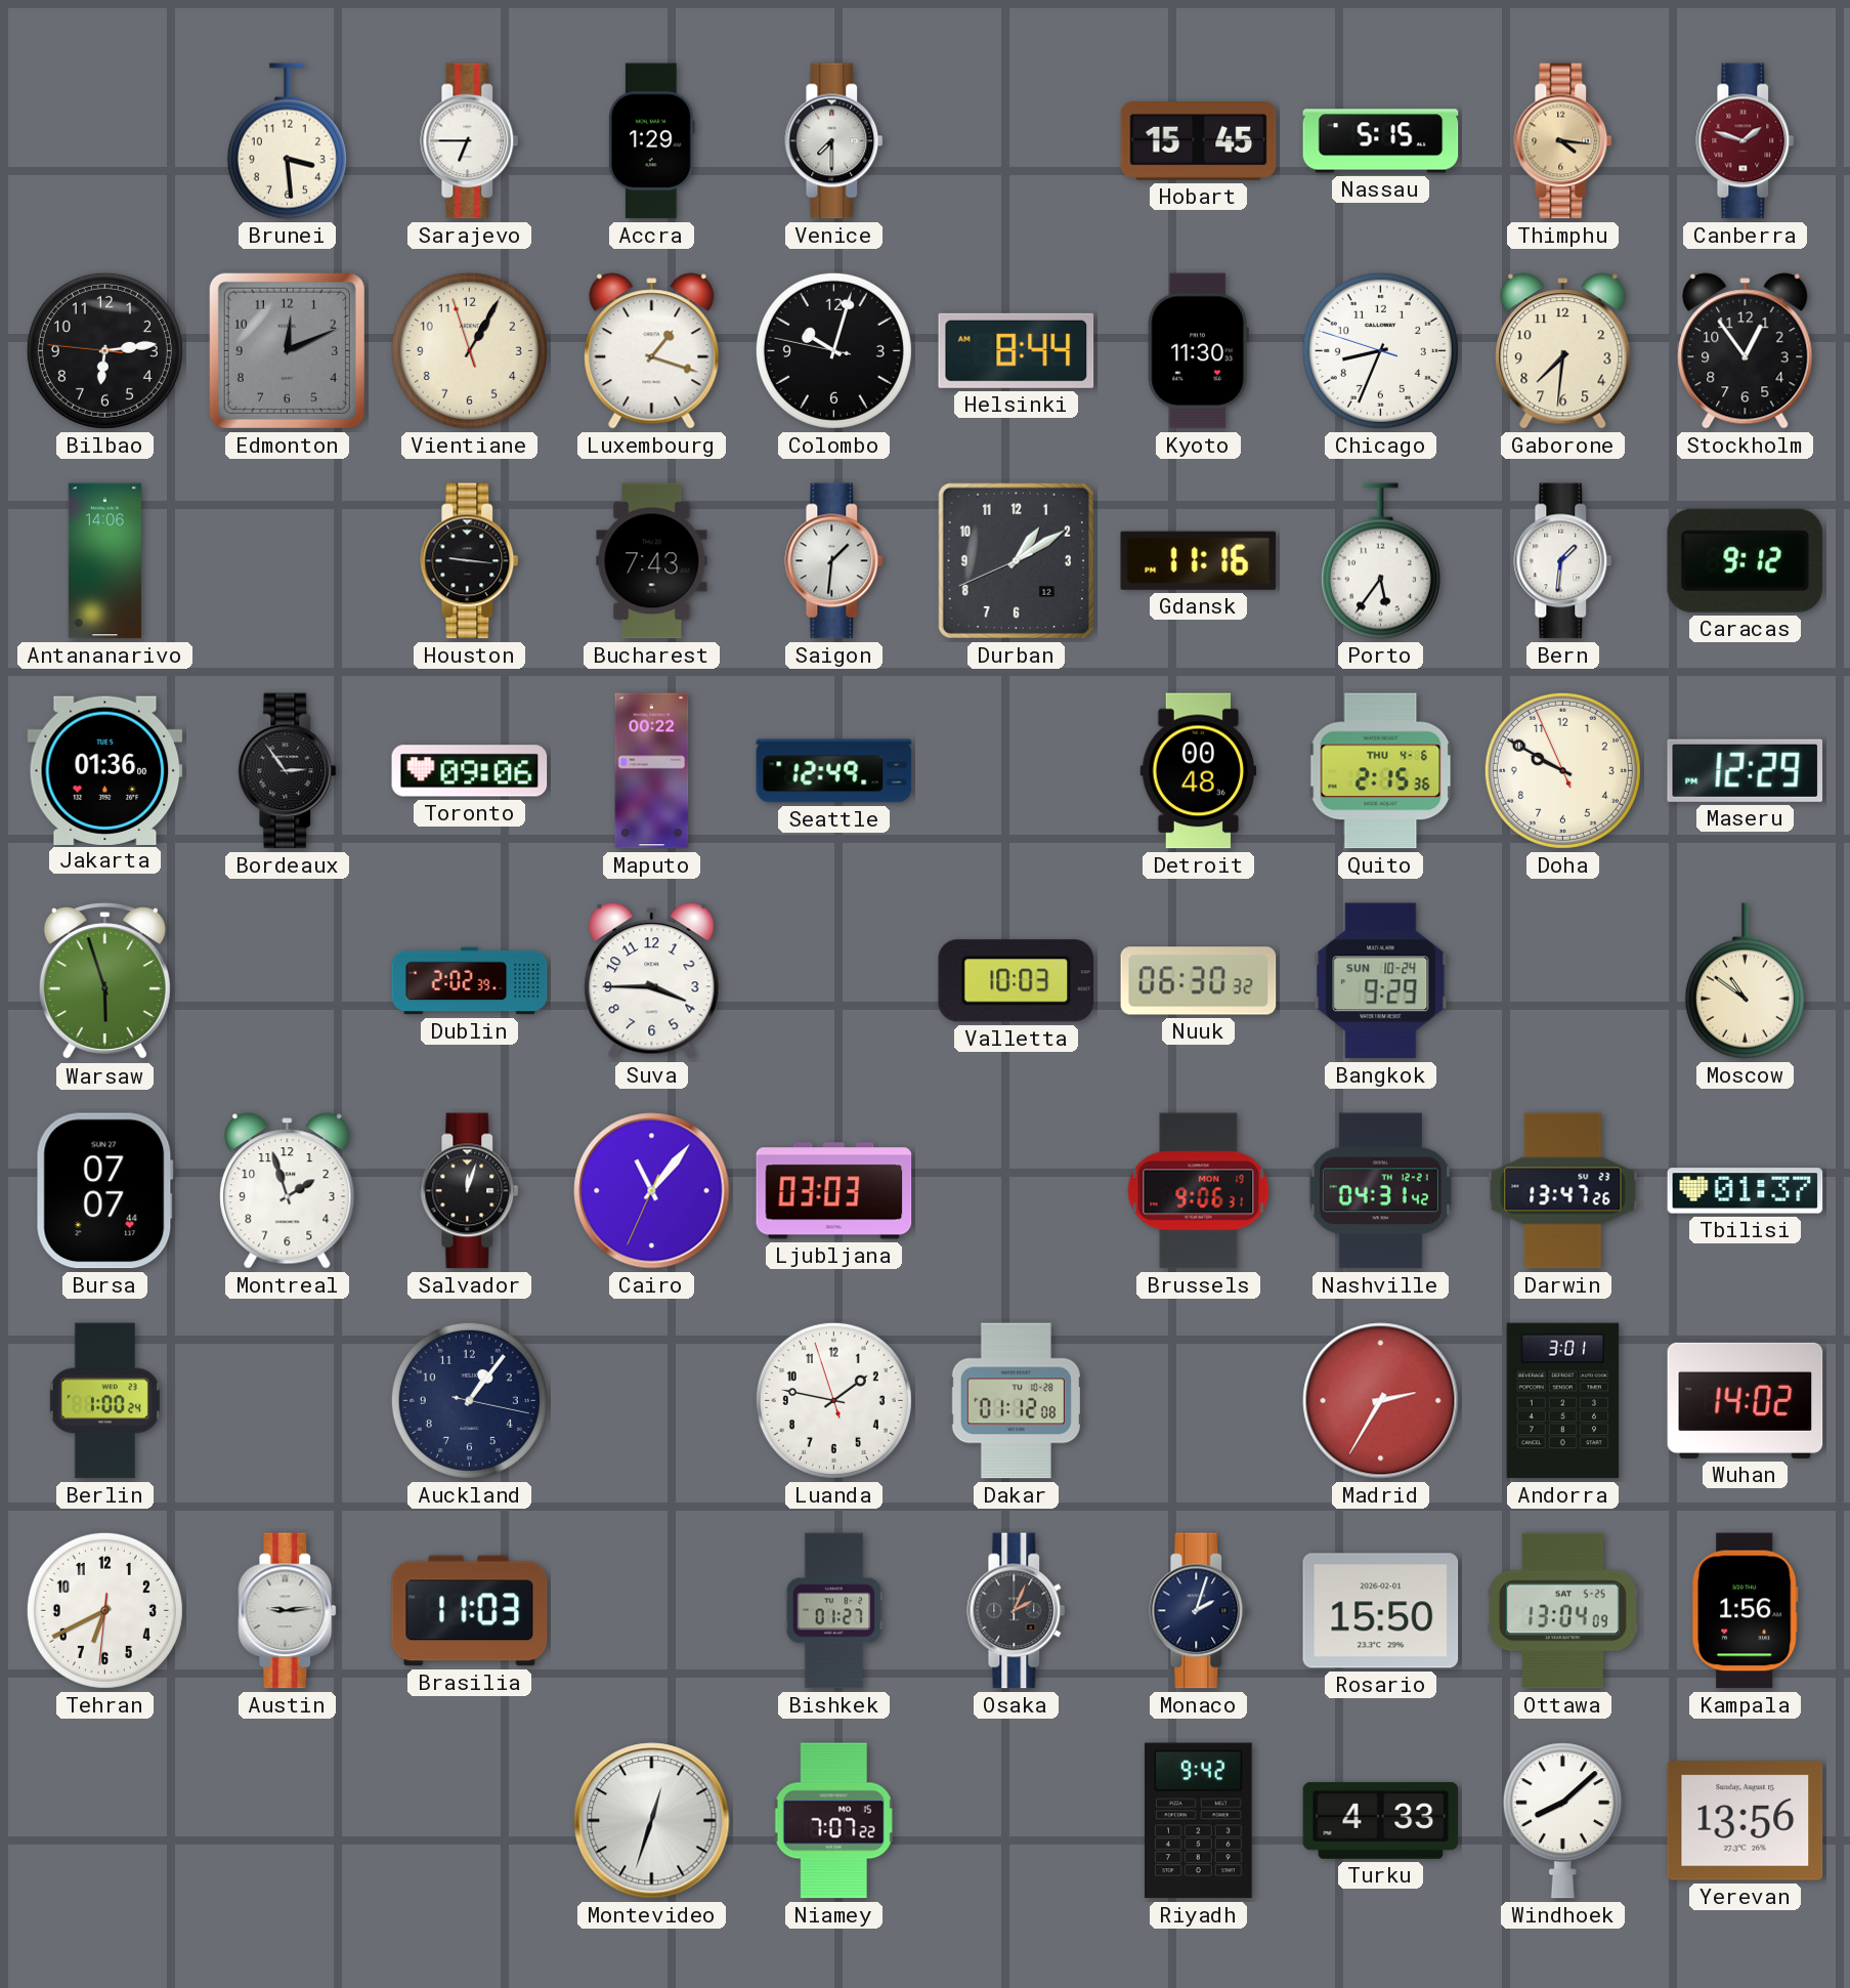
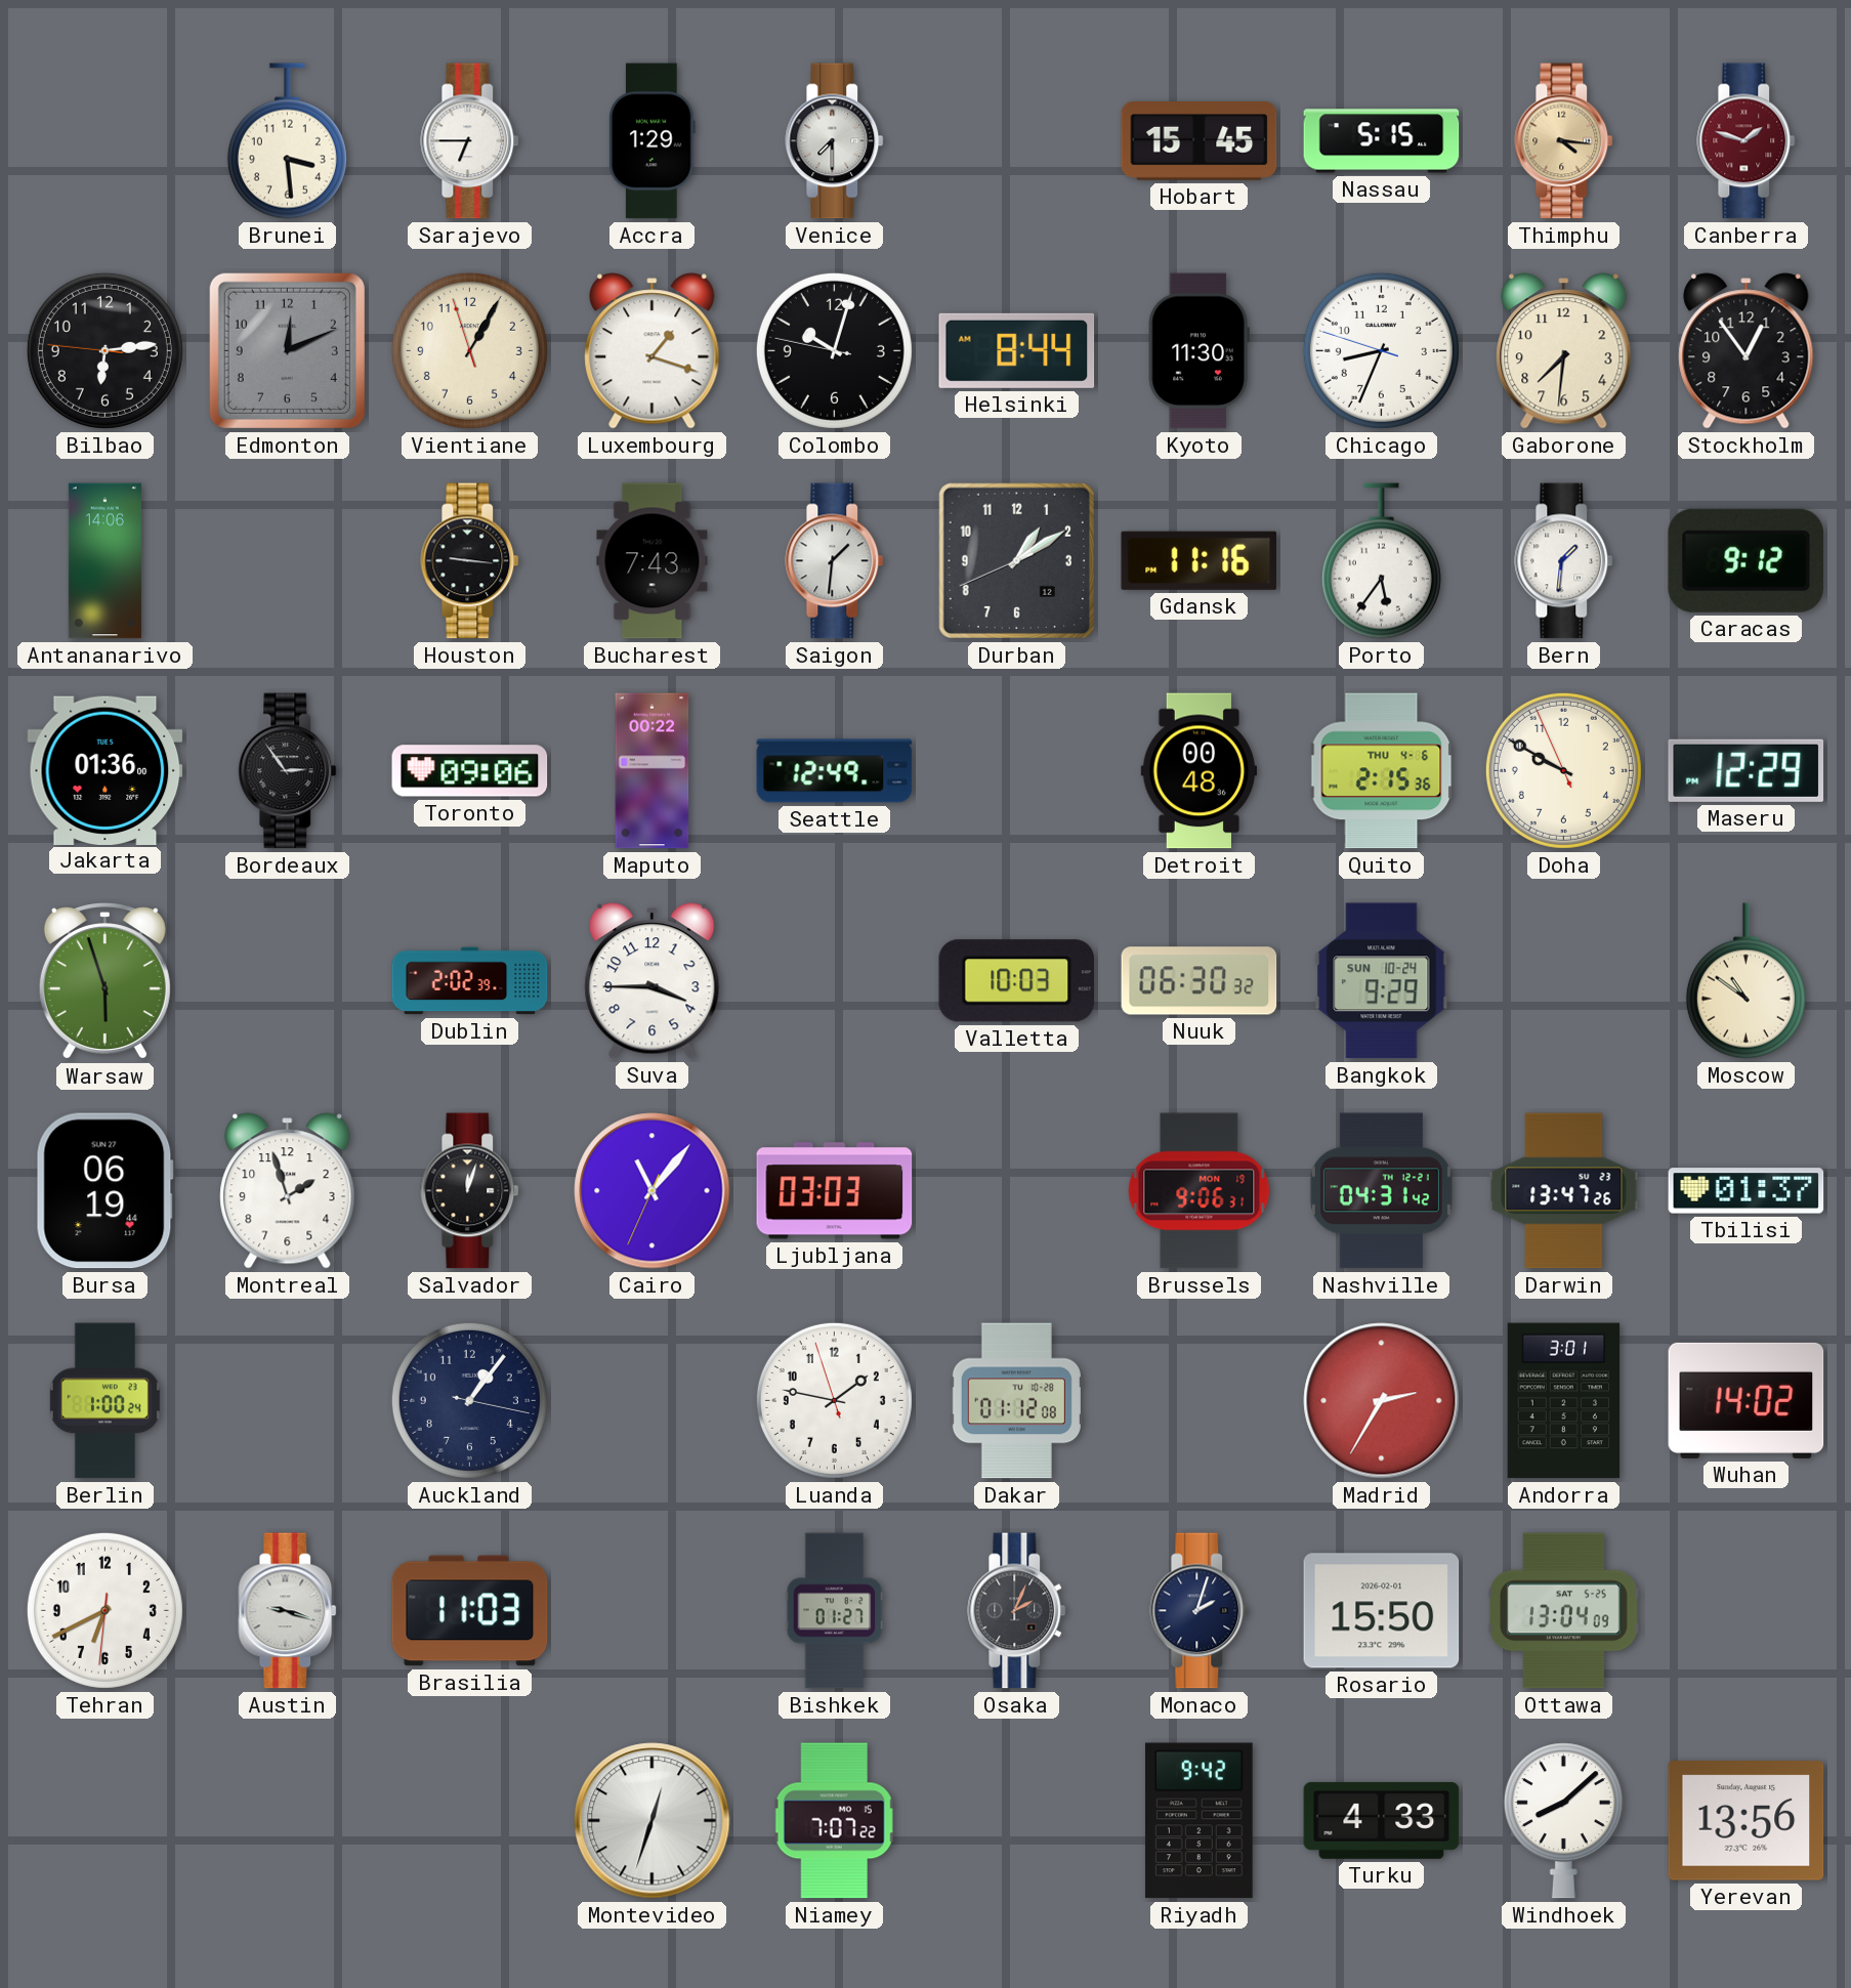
Bursa: 07:07 -> 06:19
Austin: 9:14 -> 9:18
Kampala: 1:56 -> none
